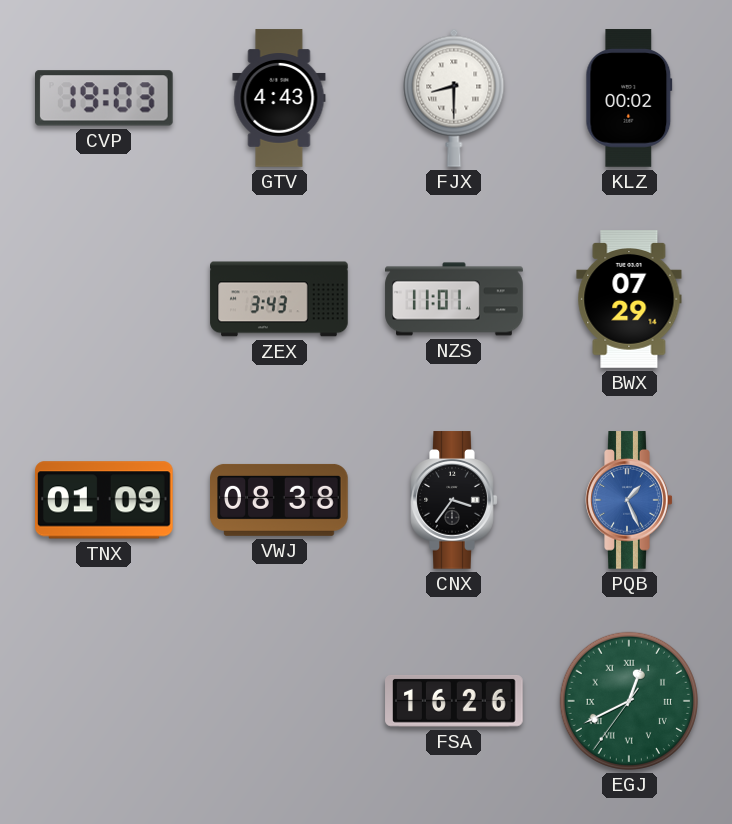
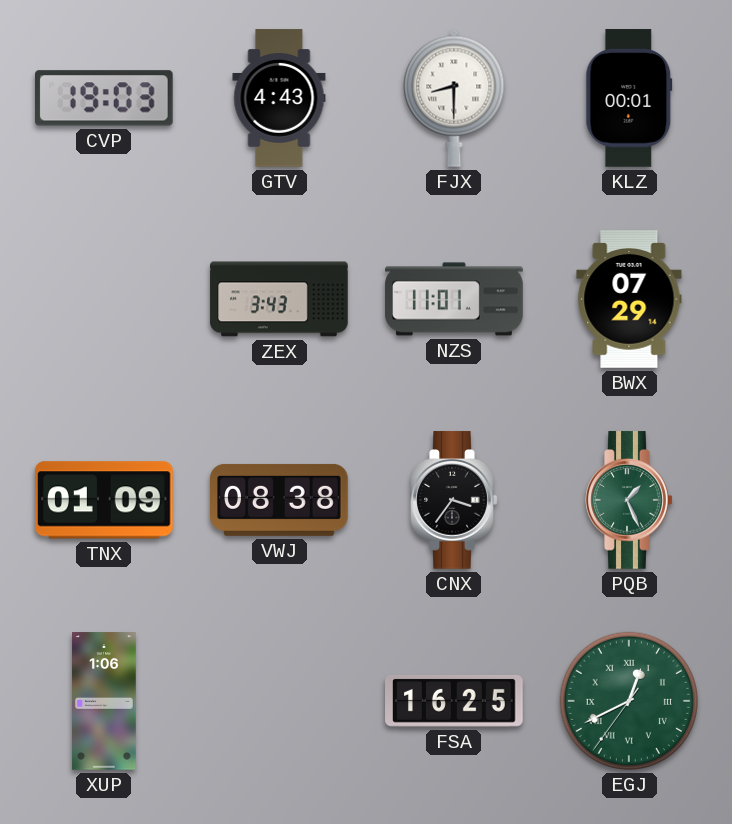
KLZ: 00:02 -> 00:01
PQB dial: blue -> green
XUP: none -> 1:06
FSA: 16:26 -> 16:25
